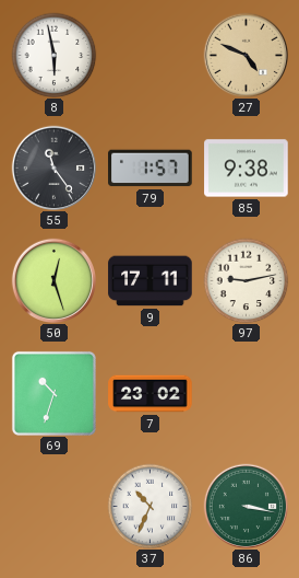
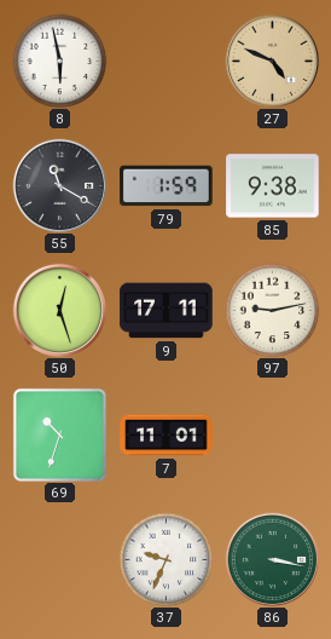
55: 11:24 -> 11:20
79: 1:57 -> 1:59
7: 23:02 -> 11:01
37: 10:34 -> 9:34
